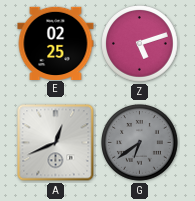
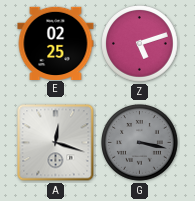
A: 12:41 -> 12:18
G: 6:39 -> 3:17
